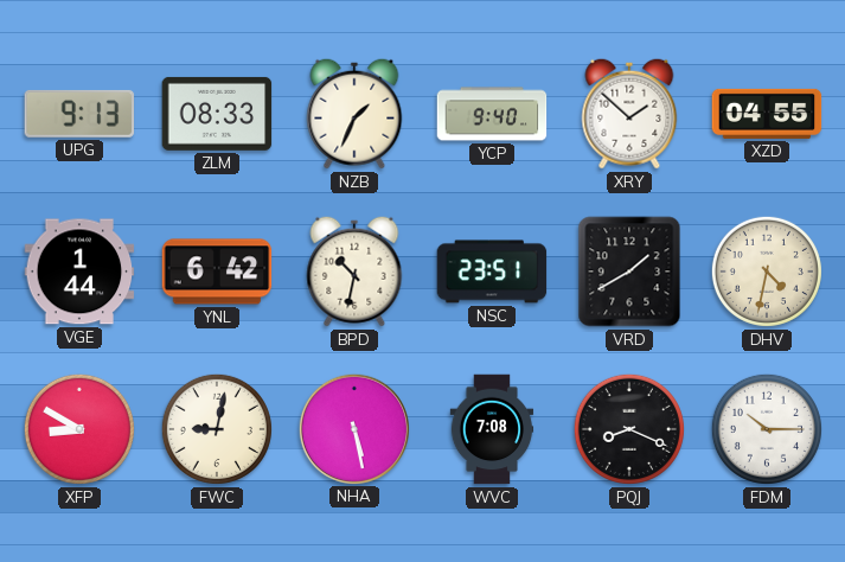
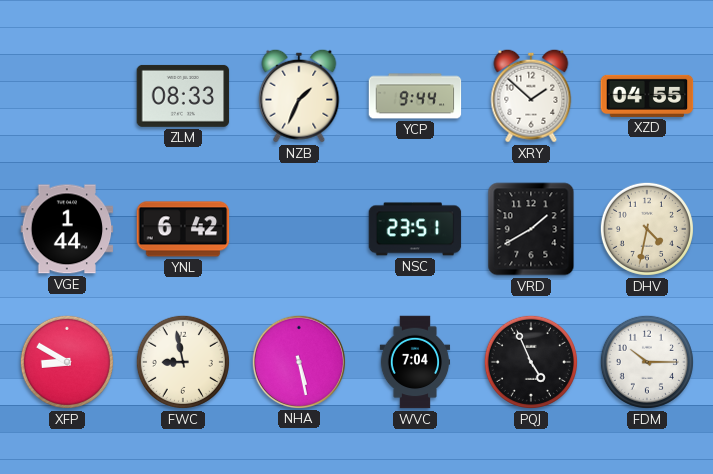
UPG: 9:13 -> none
YCP: 9:40 -> 9:44
BPD: 10:32 -> none
FWC: 9:02 -> 8:58
WVC: 7:08 -> 7:04
PQJ: 8:19 -> 4:56
